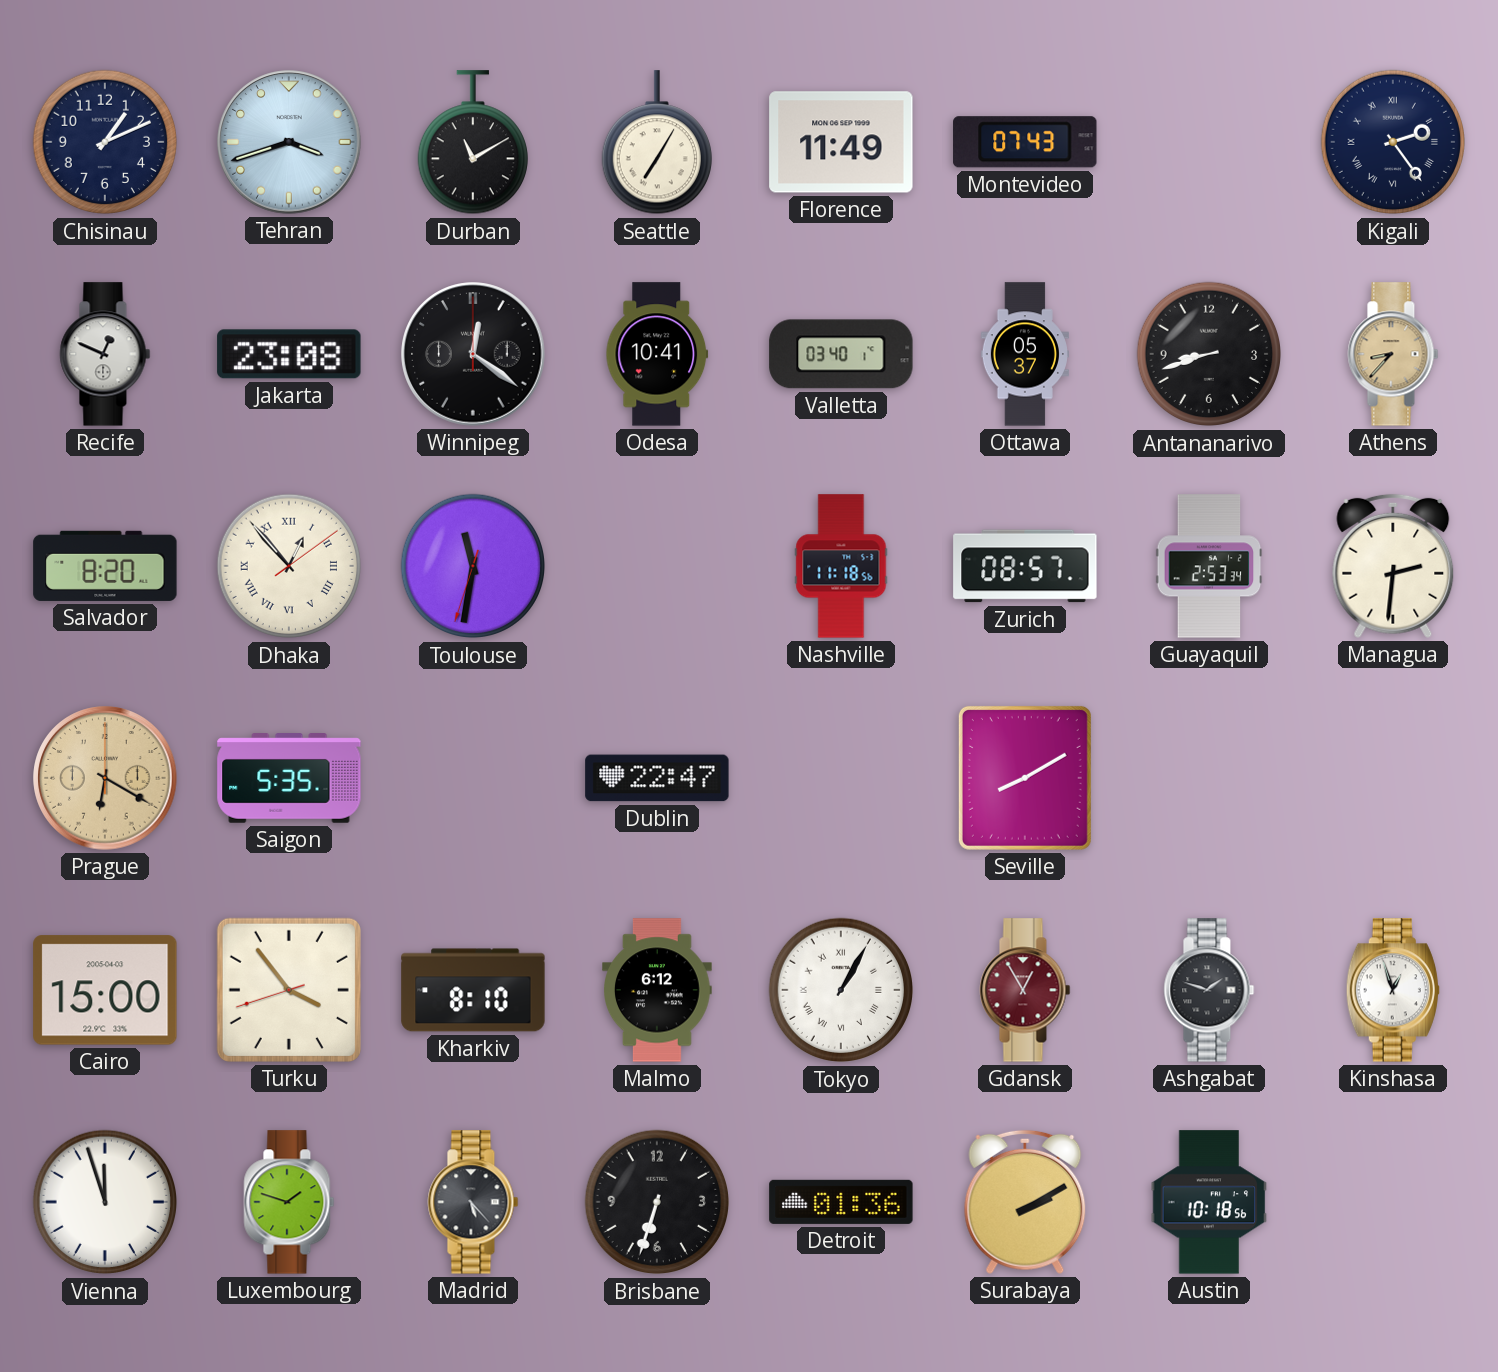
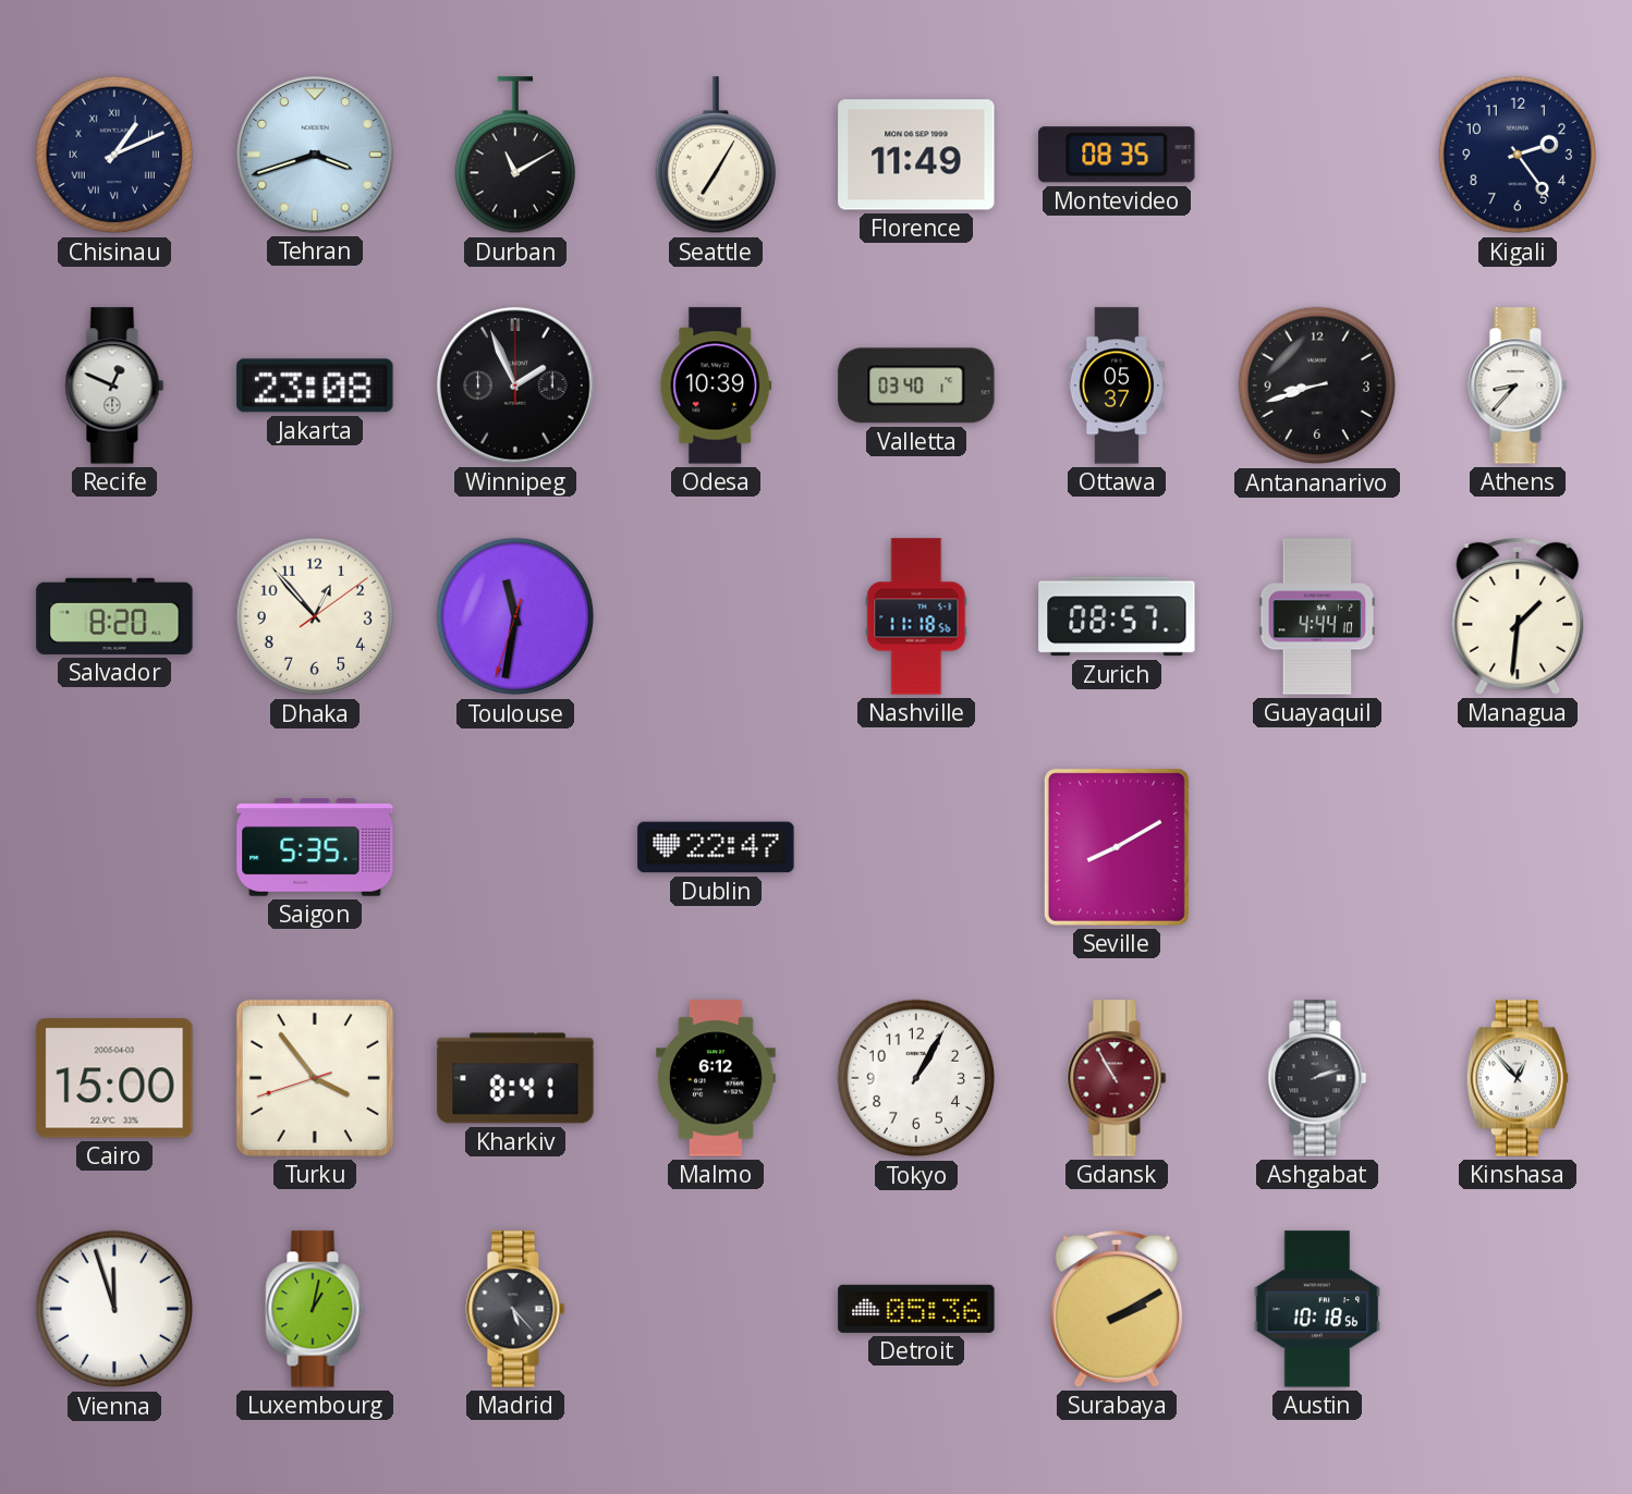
Chisinau numerals: Arabic -> Roman
Montevideo: 07:43 -> 08:35
Kigali numerals: Roman -> Arabic
Winnipeg: 12:21 -> 1:56
Odesa: 10:41 -> 10:39
Athens dial: champagne -> white
Dhaka numerals: Roman -> Arabic
Guayaquil: 2:53 -> 4:44
Managua: 2:31 -> 1:31
Prague: 6:20 -> none
Kharkiv: 8:10 -> 8:41
Tokyo numerals: Roman -> Arabic
Gdansk: 12:55 -> 10:55
Ashgabat: 1:48 -> 2:12
Kinshasa: 12:57 -> 12:53
Luxembourg: 1:48 -> 1:02
Brisbane: 6:33 -> none
Detroit: 01:36 -> 05:36
